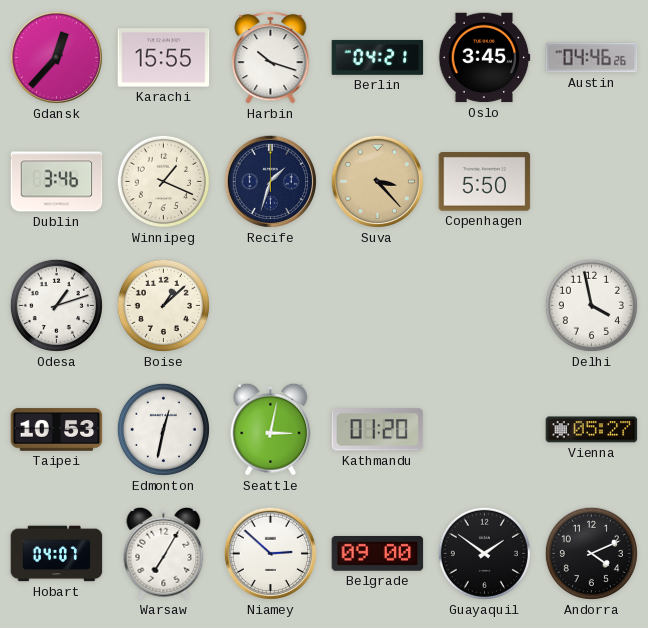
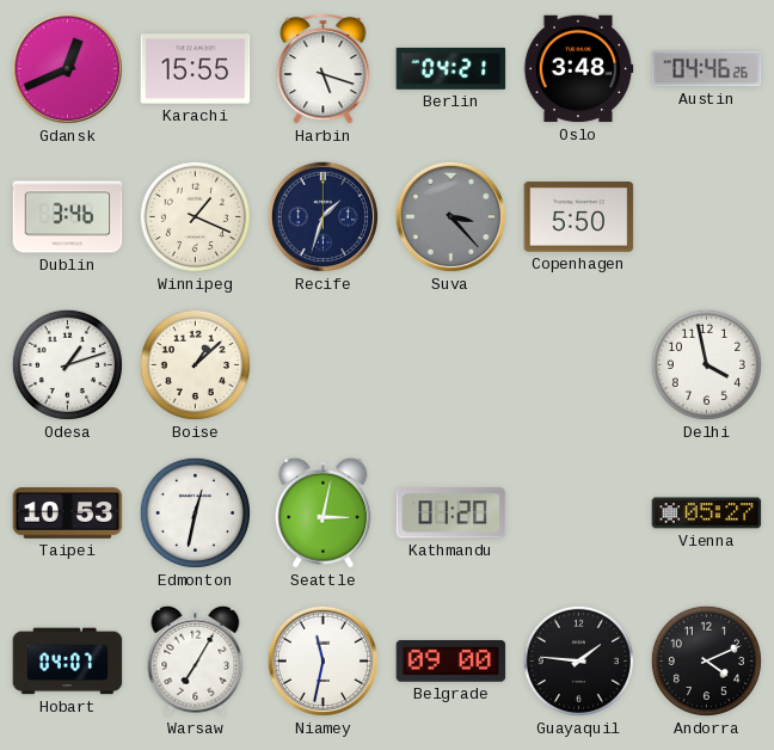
Gdansk: 12:37 -> 12:41
Harbin: 10:18 -> 5:18
Oslo: 3:45 -> 3:48
Suva dial: champagne -> grey
Niamey: 2:52 -> 11:32
Guayaquil: 1:51 -> 1:46
